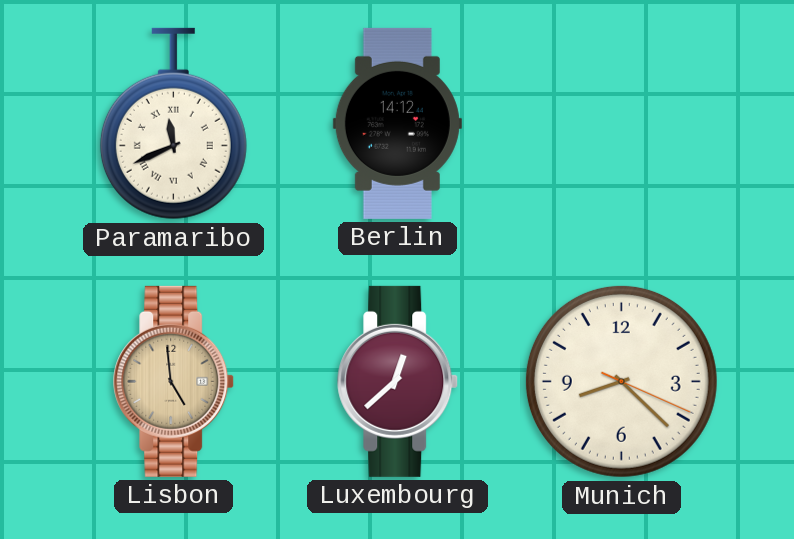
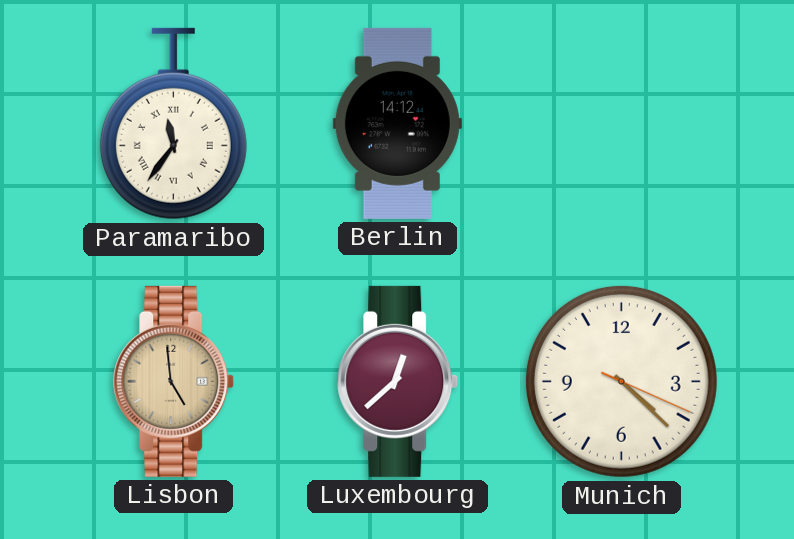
Paramaribo: 11:41 -> 11:36
Munich: 8:22 -> 4:22
